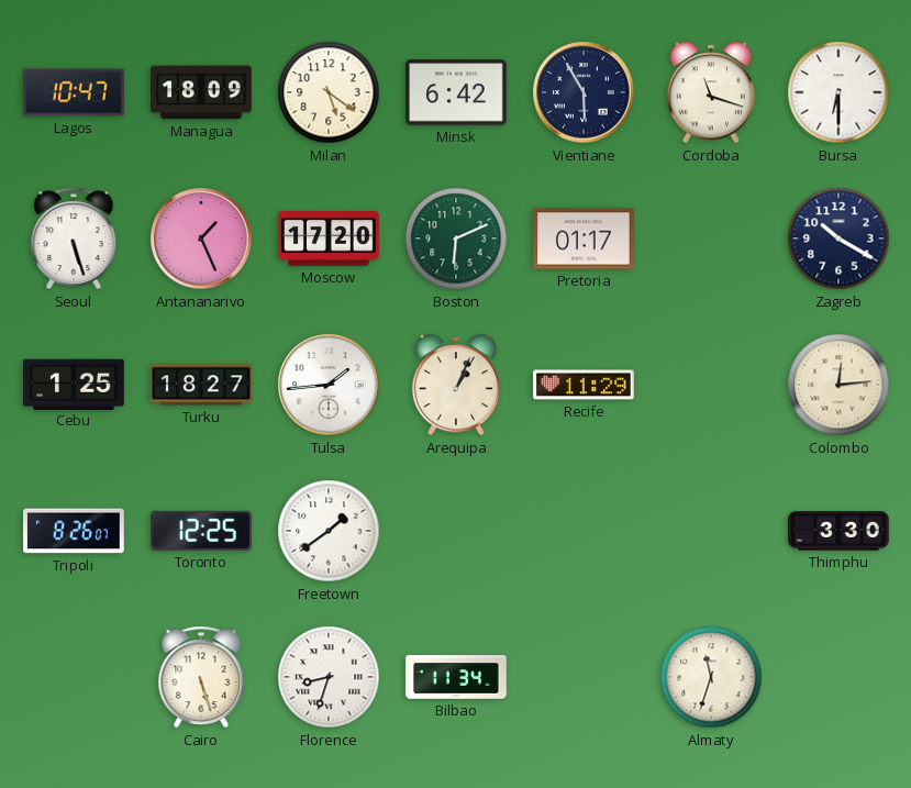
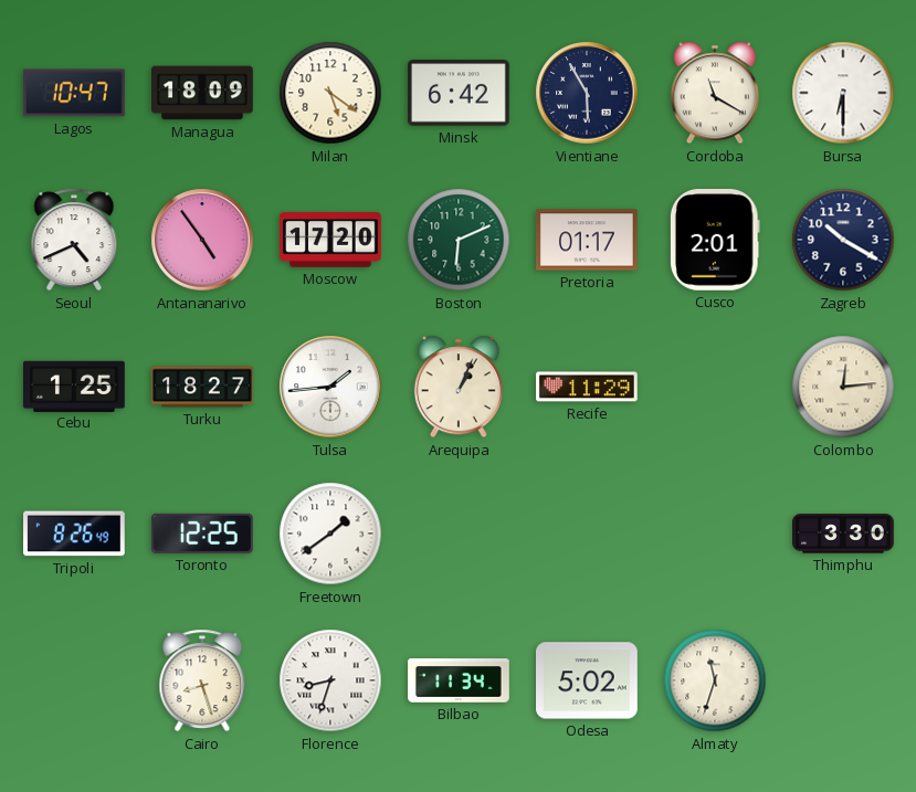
Cordoba: 11:18 -> 11:20
Seoul: 5:27 -> 4:41
Antananarivo: 1:26 -> 4:54
Cusco: none -> 2:01
Tripoli: 8:26:07 -> 8:26:49
Cairo: 5:27 -> 8:27
Odesa: none -> 5:02
